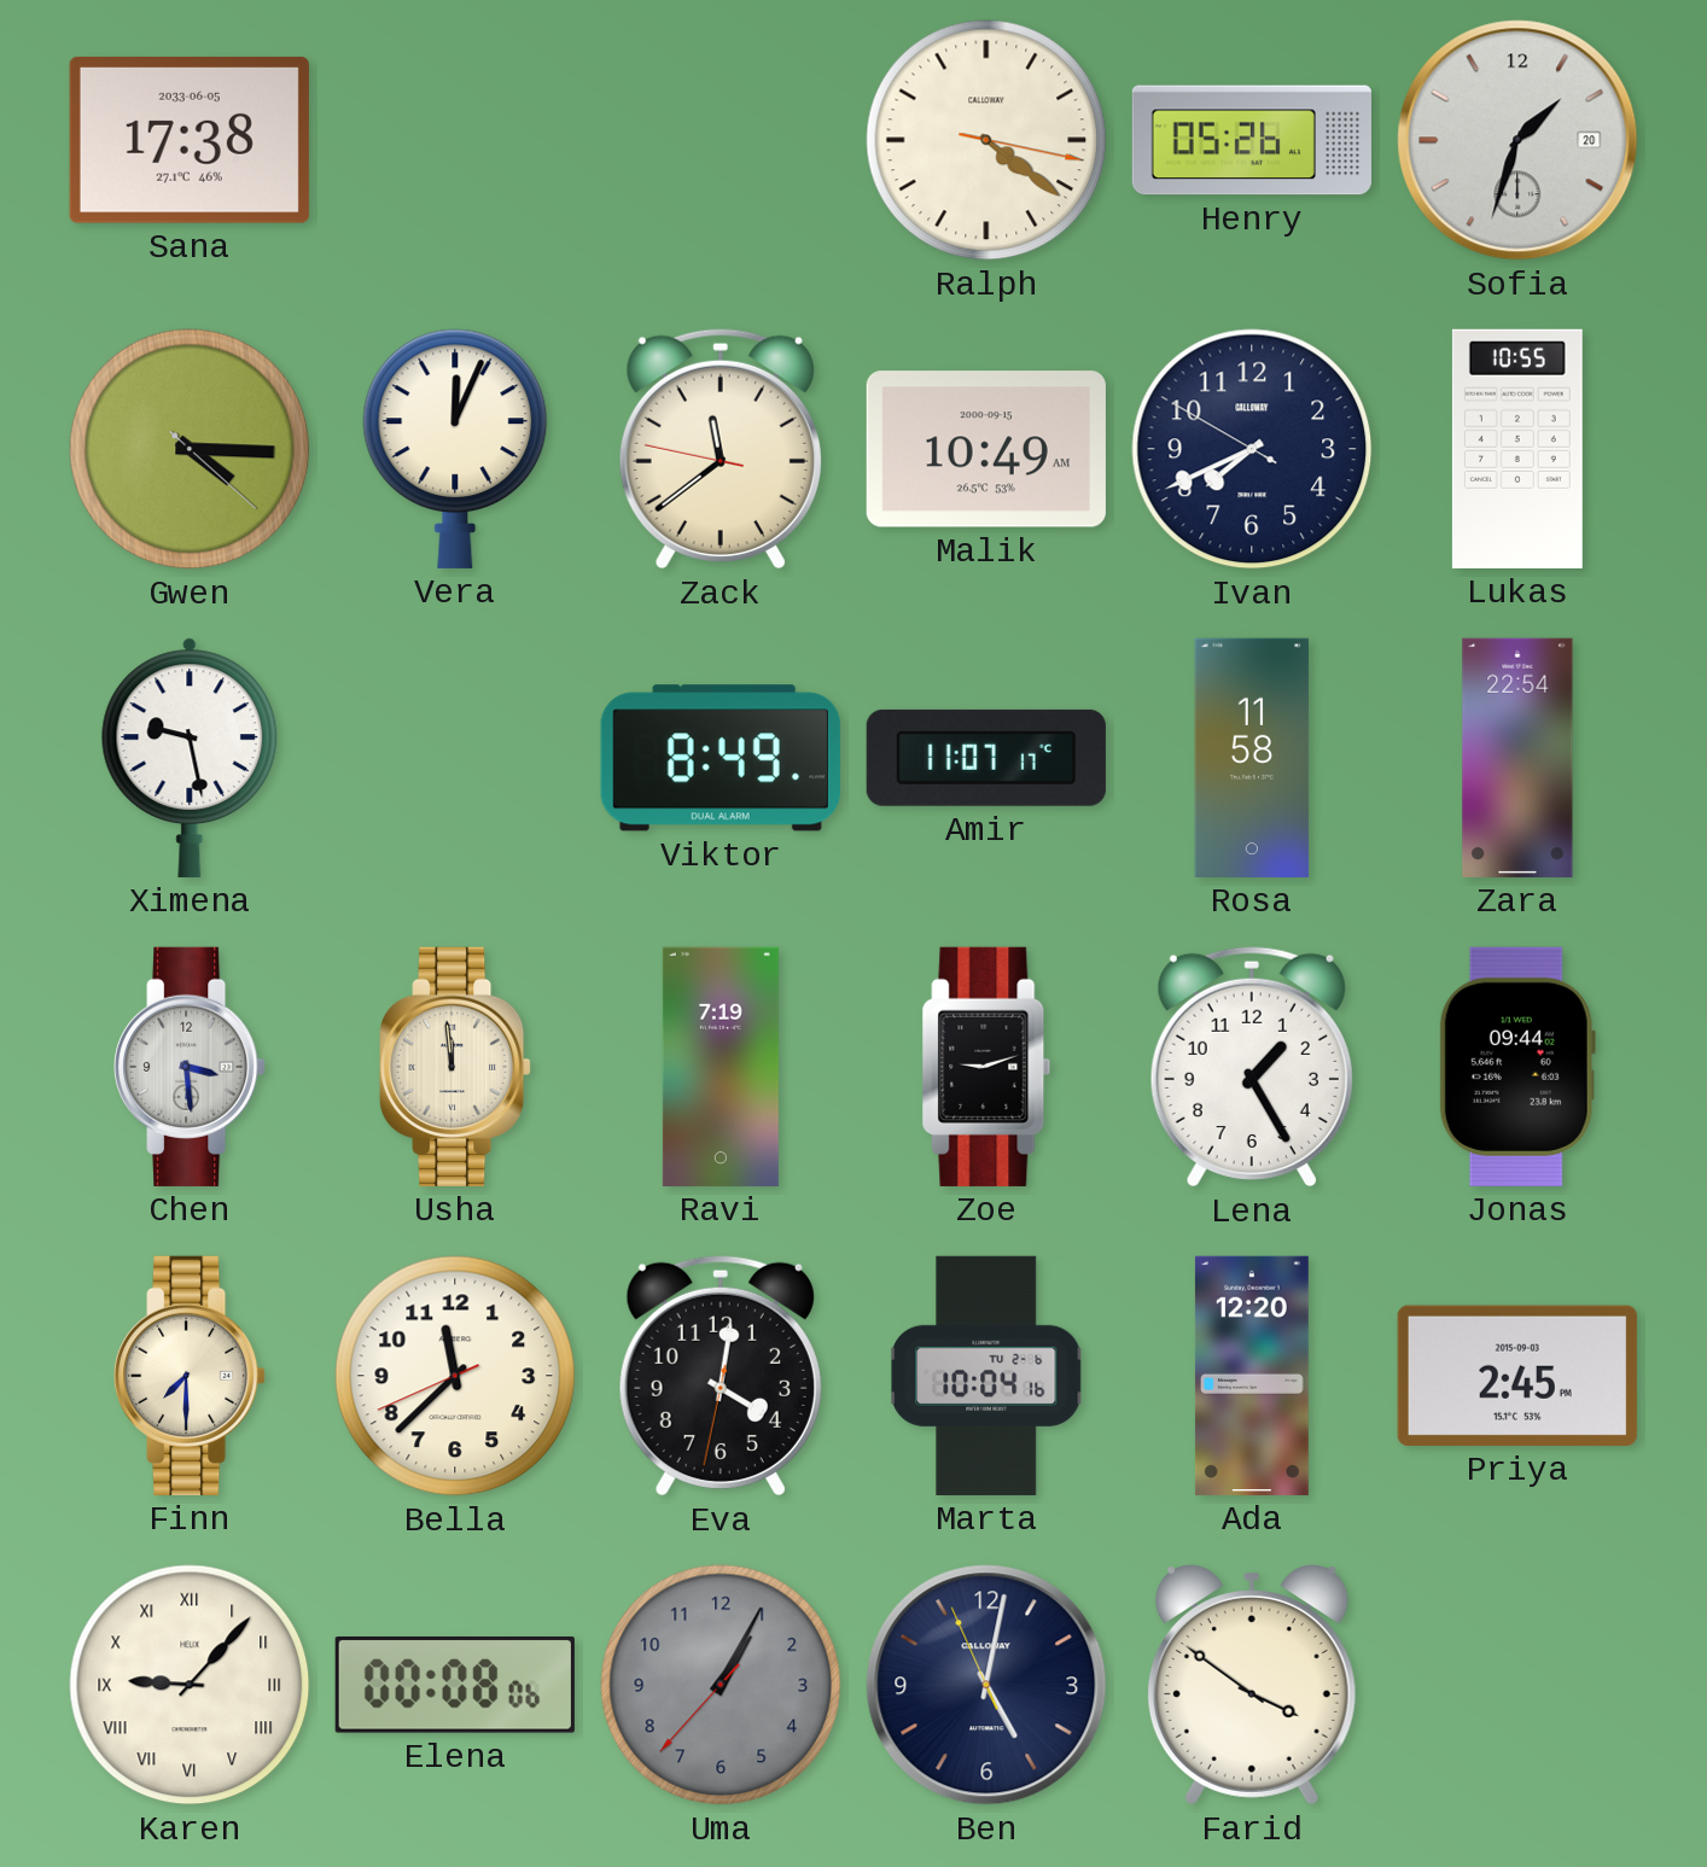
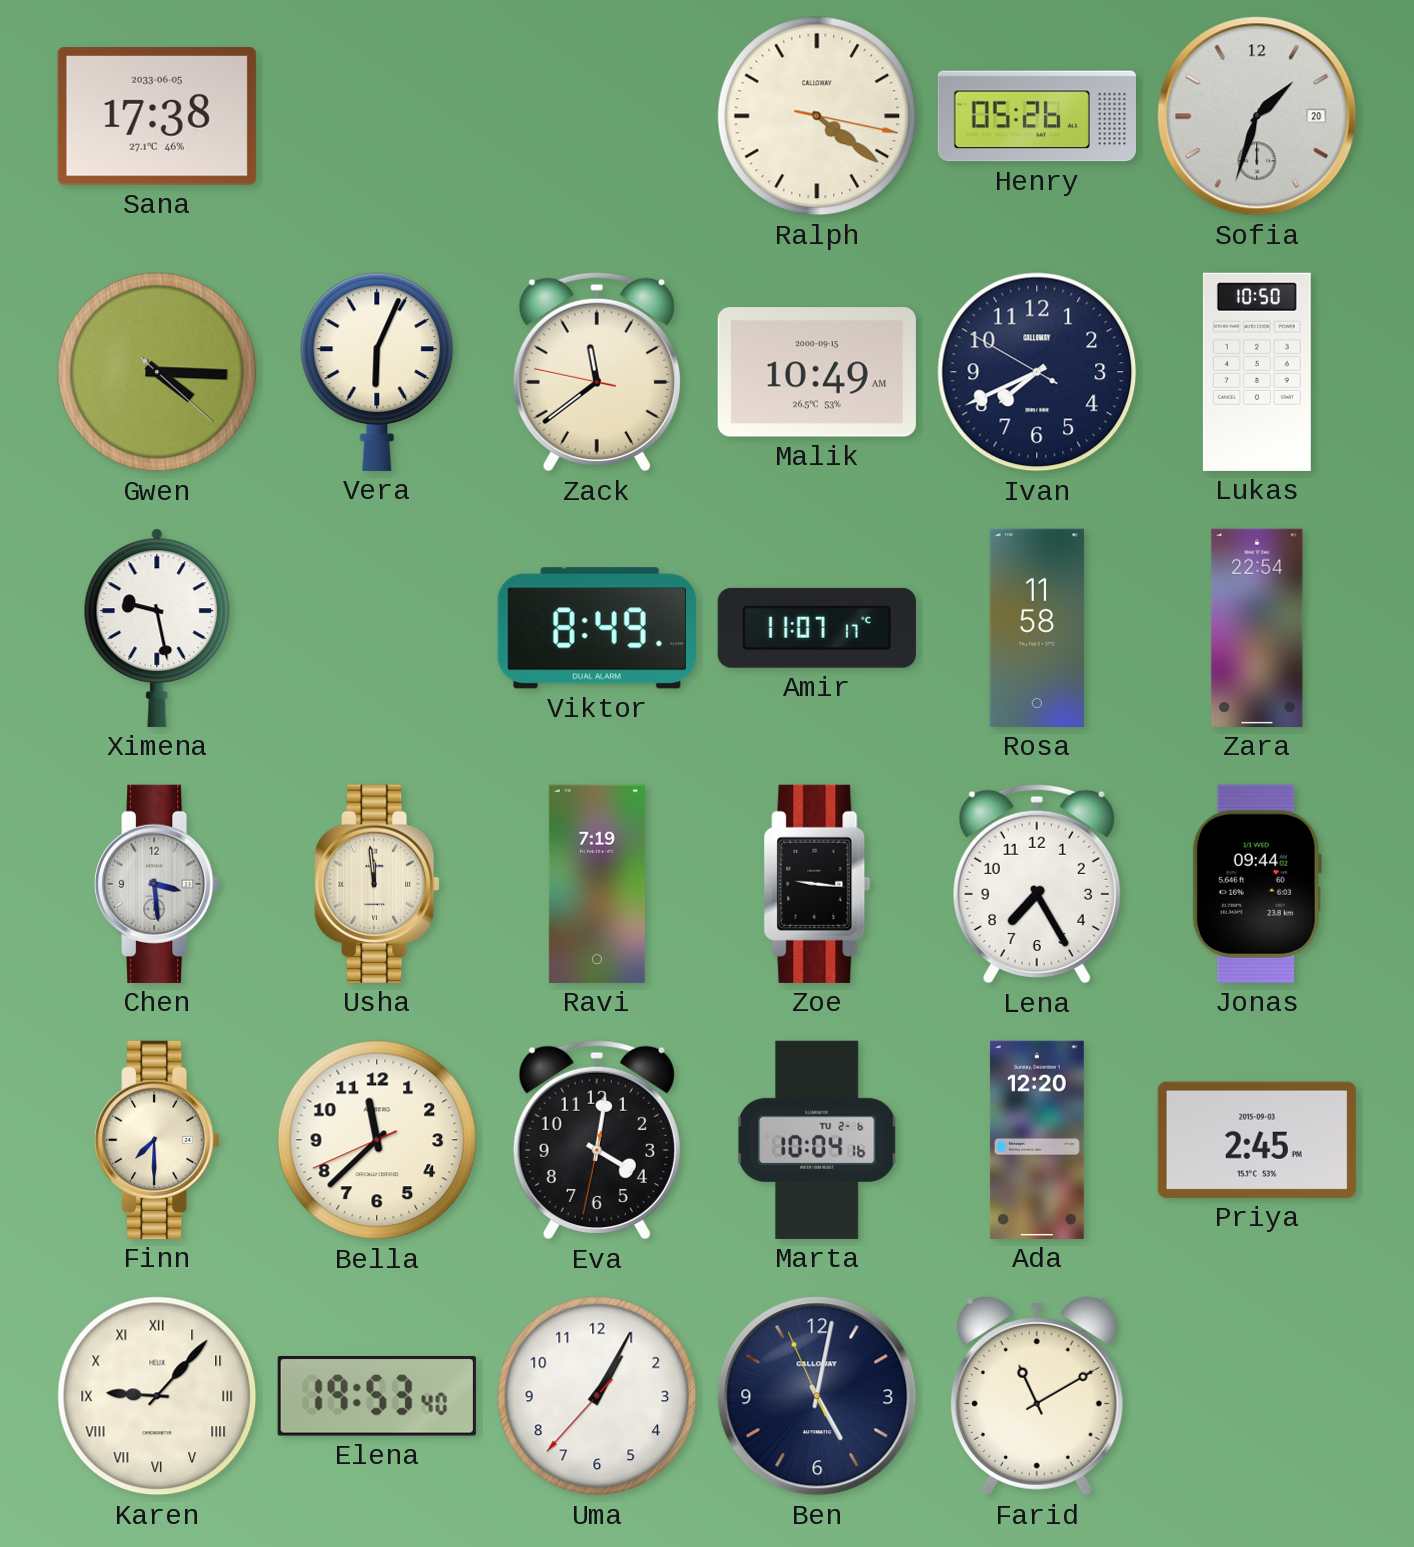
Vera: 12:04 -> 6:04
Lukas: 10:55 -> 10:50
Zoe: 9:12 -> 9:16
Lena: 1:25 -> 7:25
Elena: 00:08 -> 19:53
Uma dial: grey -> white
Farid: 3:51 -> 11:10
